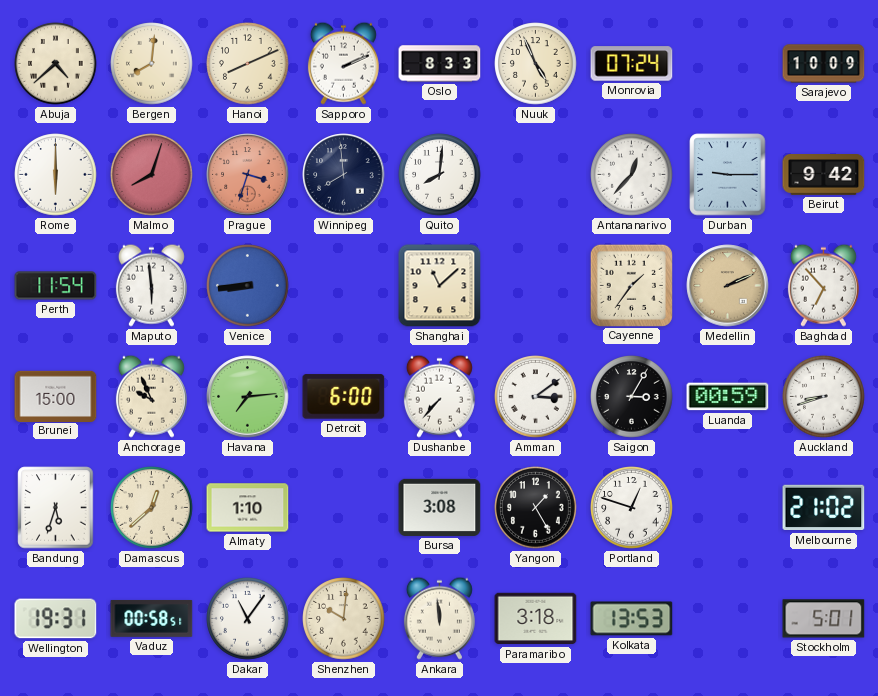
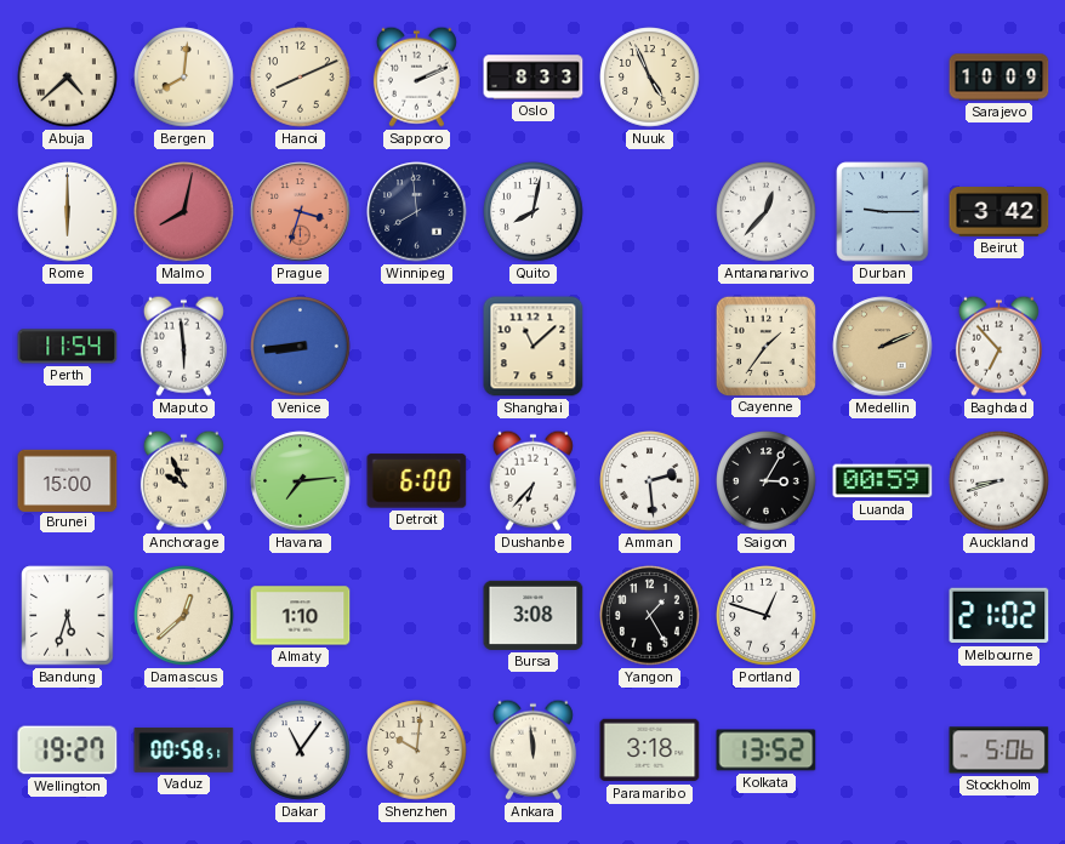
Monrovia: 07:24 -> none
Malmo: 8:03 -> 8:02
Quito: 8:01 -> 8:02
Beirut: 9:42 -> 3:42
Dushanbe: 7:37 -> 6:37
Amman: 3:09 -> 2:29
Wellington: 19:31 -> 19:27
Kolkata: 13:53 -> 13:52
Stockholm: 5:01 -> 5:06
